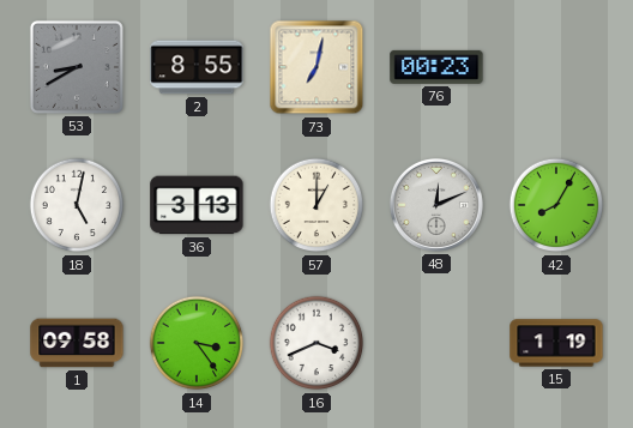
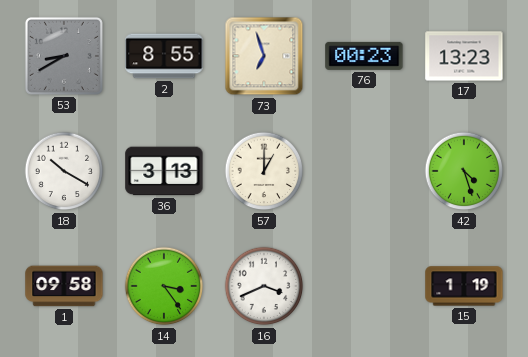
73: 7:02 -> 6:57
17: none -> 13:23
18: 5:02 -> 10:20
48: 12:11 -> none
42: 8:05 -> 4:27
